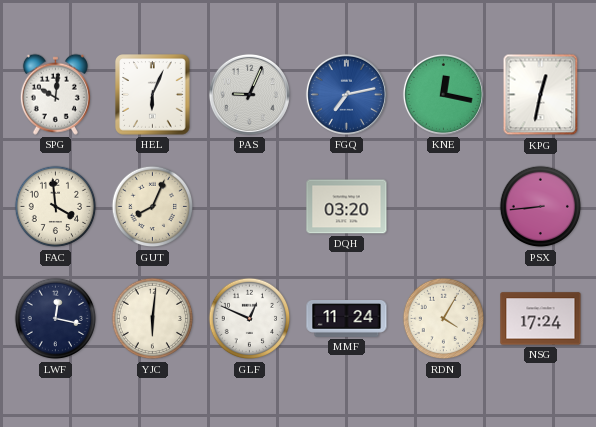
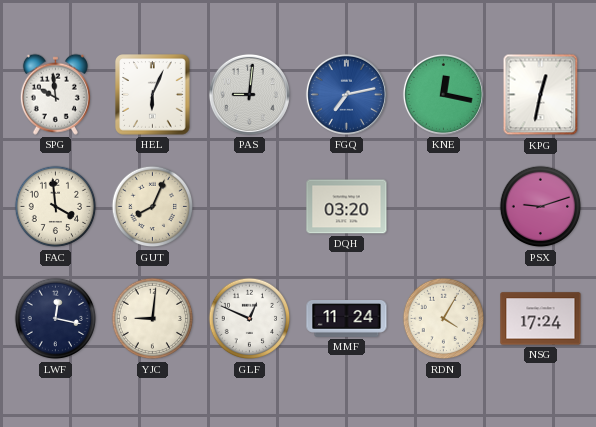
SPG: 10:01 -> 9:59
PAS: 9:04 -> 9:01
PSX: 8:44 -> 9:12
YJC: 6:01 -> 9:01
